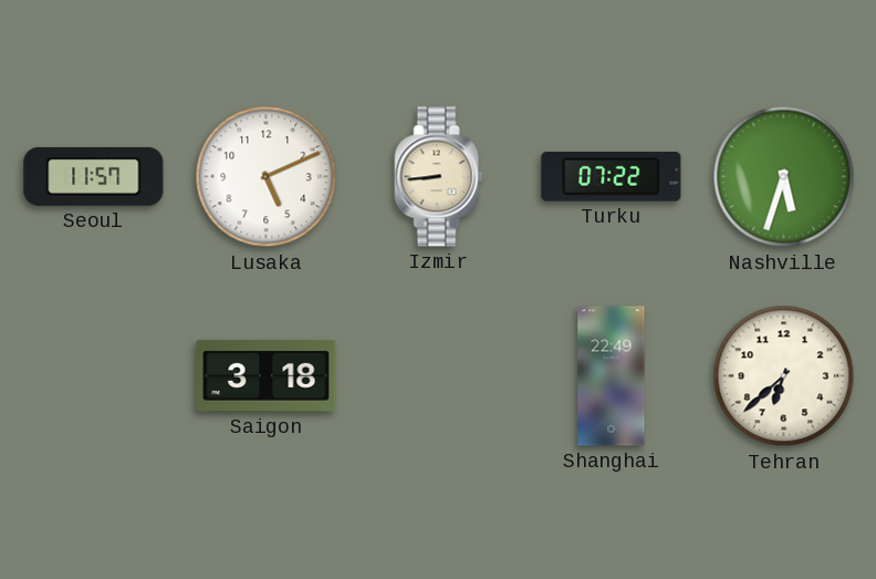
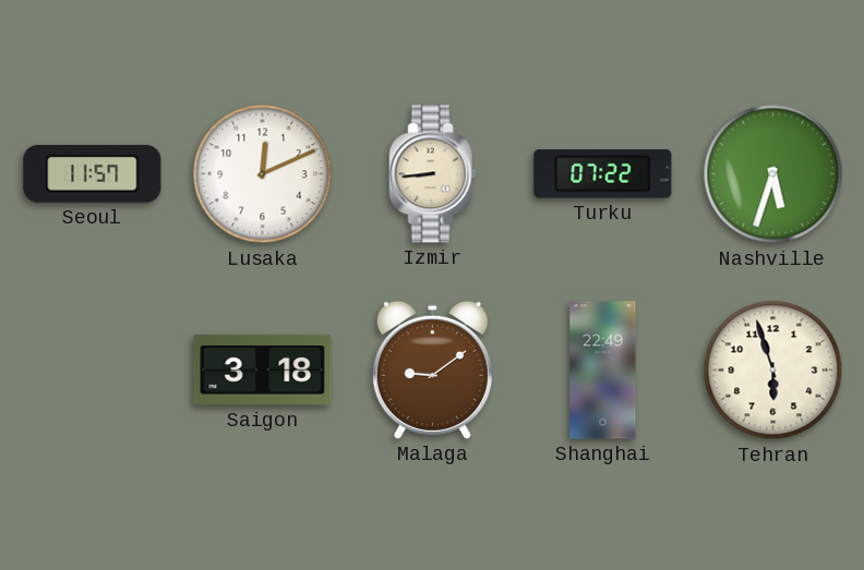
Lusaka: 5:11 -> 12:11
Malaga: none -> 9:09
Tehran: 6:38 -> 5:57
